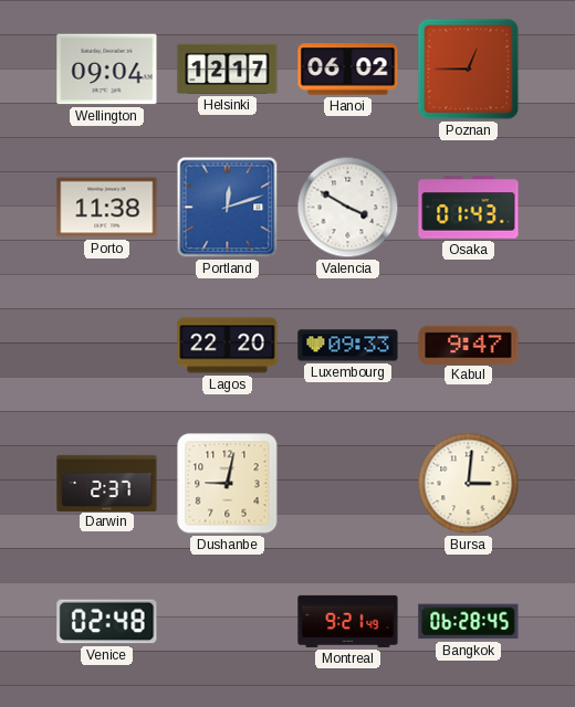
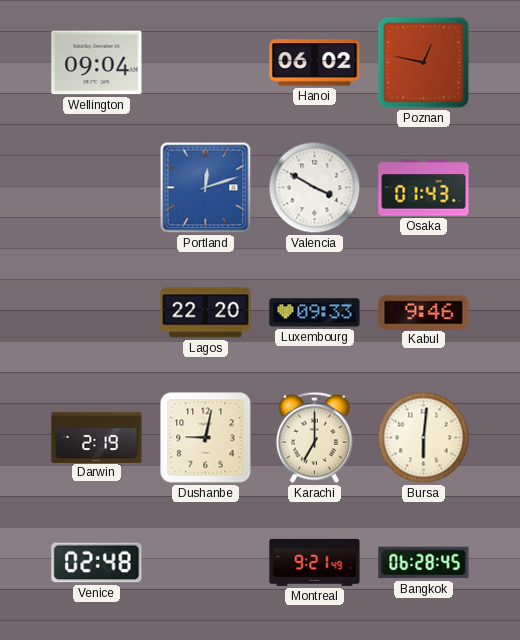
Helsinki: 12:17 -> none
Poznan: 12:45 -> 12:47
Porto: 11:38 -> none
Kabul: 9:47 -> 9:46
Darwin: 2:37 -> 2:19
Karachi: none -> 7:00
Bursa: 3:01 -> 6:01
